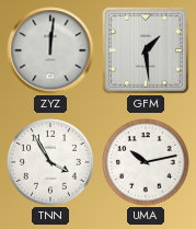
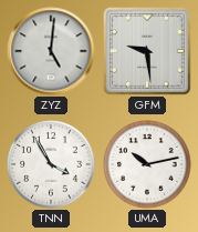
ZYZ: 12:01 -> 5:01
GFM: 1:29 -> 9:29
